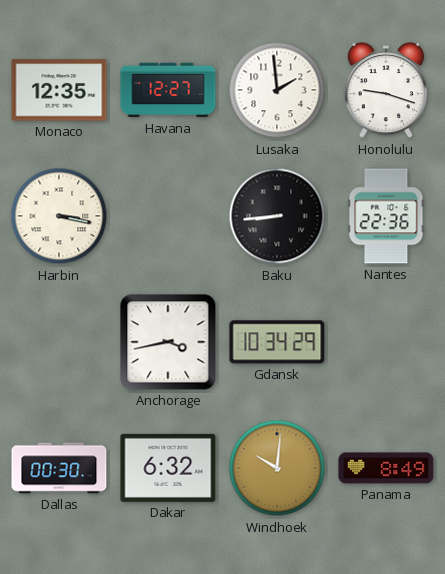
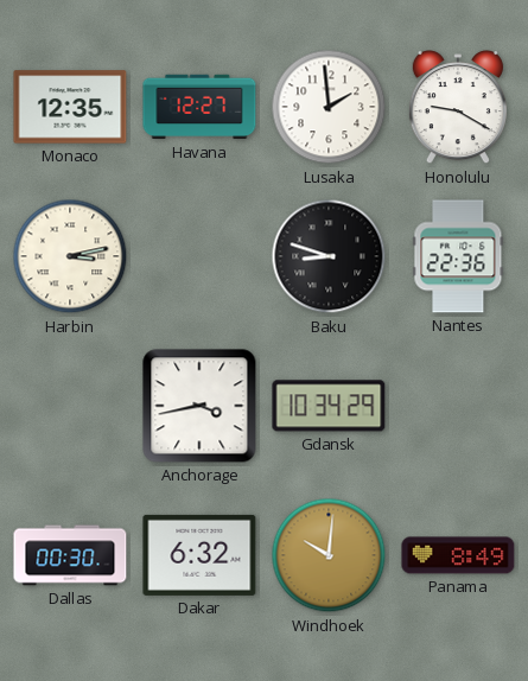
Honolulu: 9:18 -> 9:20
Harbin: 3:17 -> 3:13
Baku: 8:44 -> 8:48
